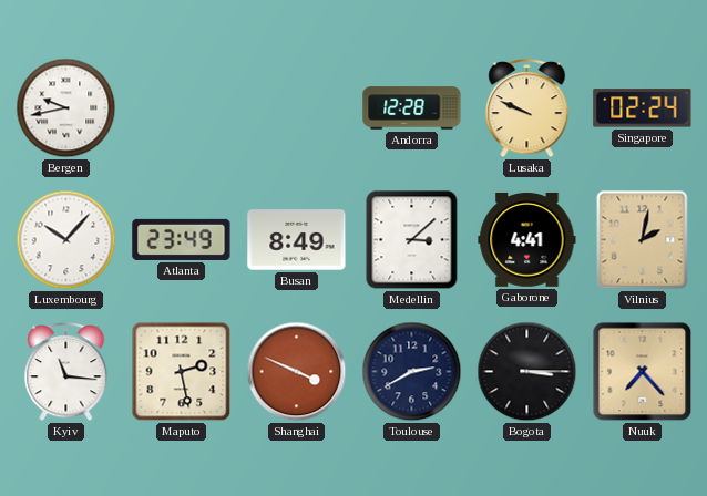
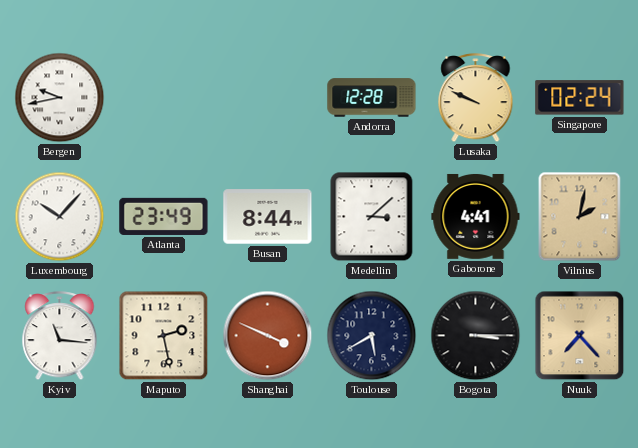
Busan: 8:49 -> 8:44
Toulouse: 2:40 -> 5:40
